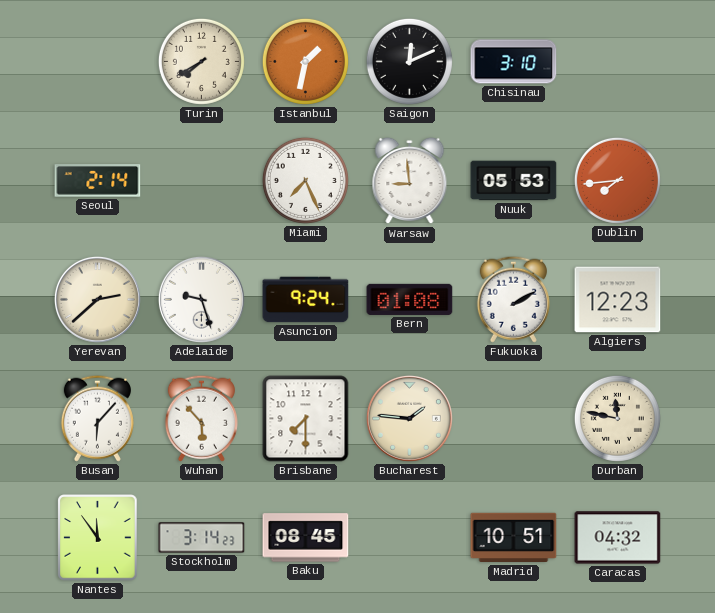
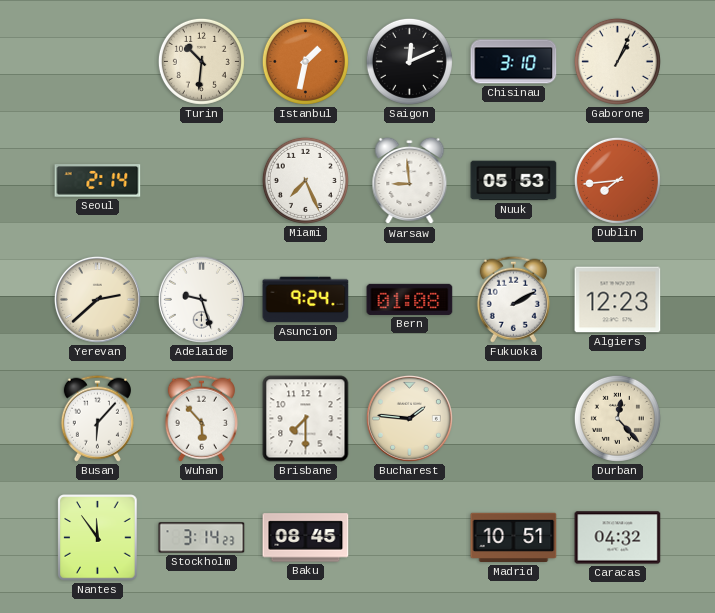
Turin: 7:40 -> 10:31
Gaborone: none -> 1:04
Durban: 11:47 -> 12:23
